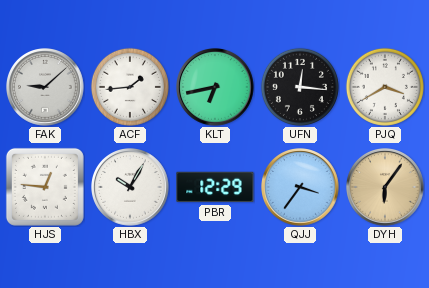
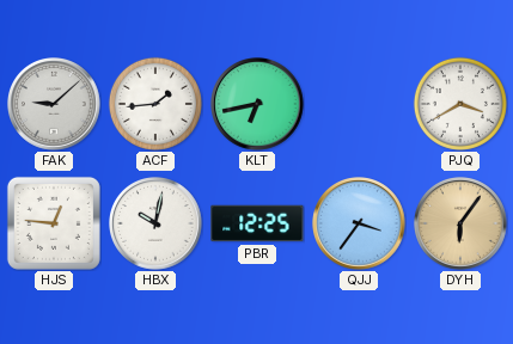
UFN: 12:16 -> none
HBX: 10:05 -> 10:02
PBR: 12:29 -> 12:25
